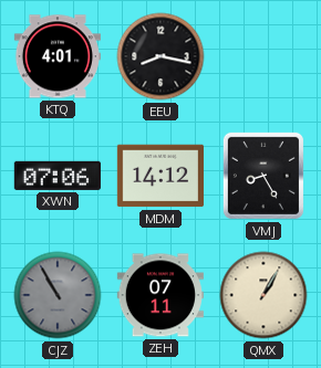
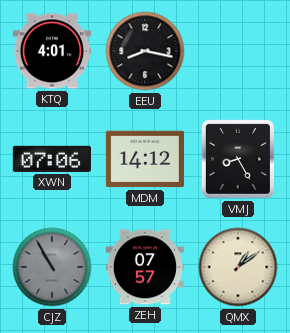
ZEH: 07:11 -> 07:57
QMX: 1:05 -> 1:09
